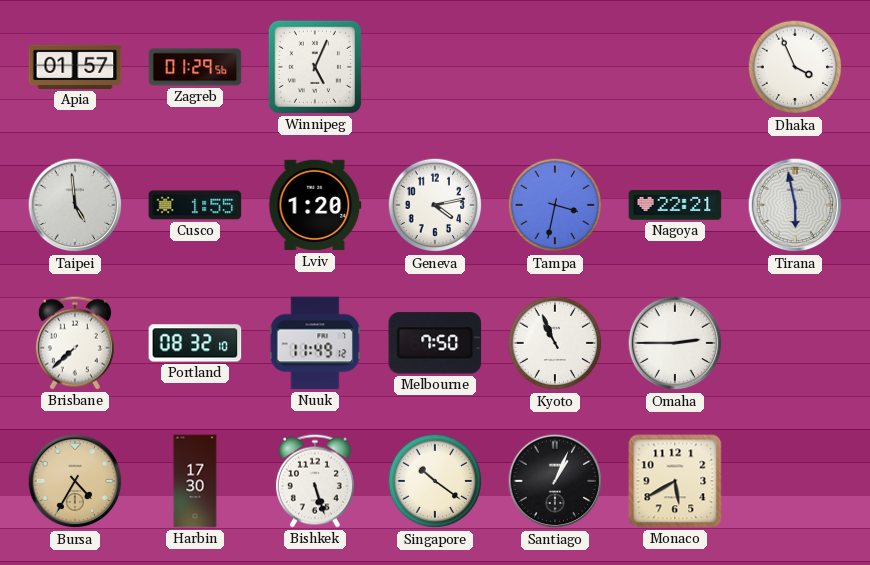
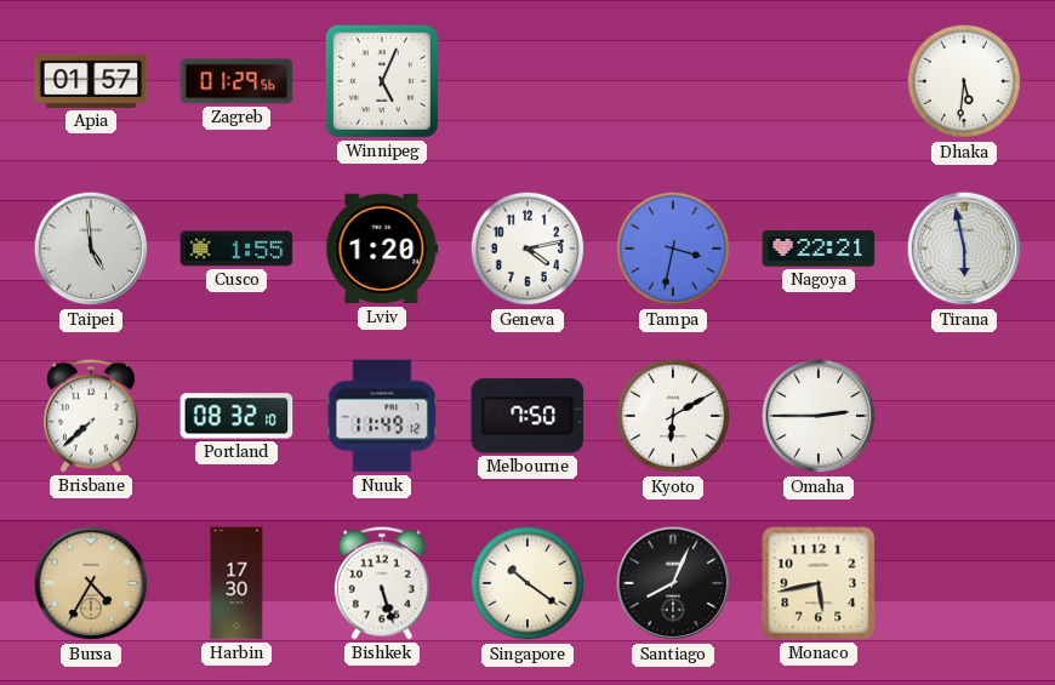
Dhaka: 3:56 -> 5:31
Kyoto: 10:56 -> 6:10
Santiago: 1:04 -> 8:04
Monaco: 5:40 -> 5:43
